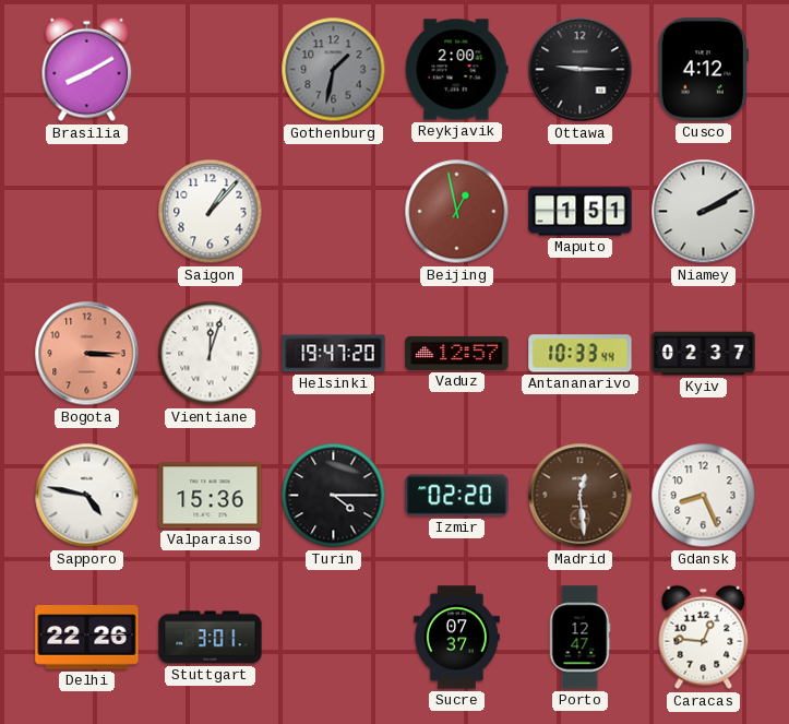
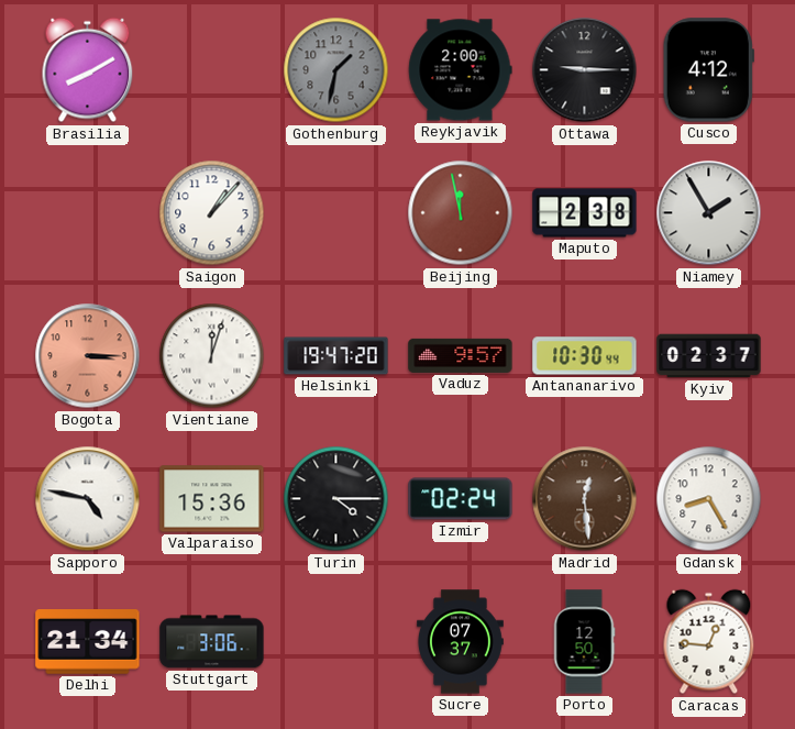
Beijing: 12:58 -> 11:58
Maputo: 1:51 -> 2:38
Niamey: 2:10 -> 1:55
Vaduz: 12:57 -> 9:57
Antananarivo: 10:33 -> 10:30
Izmir: 02:20 -> 02:24
Gdansk: 8:26 -> 8:25
Delhi: 22:26 -> 21:34
Stuttgart: 3:01 -> 3:06
Porto: 12:47 -> 12:50
